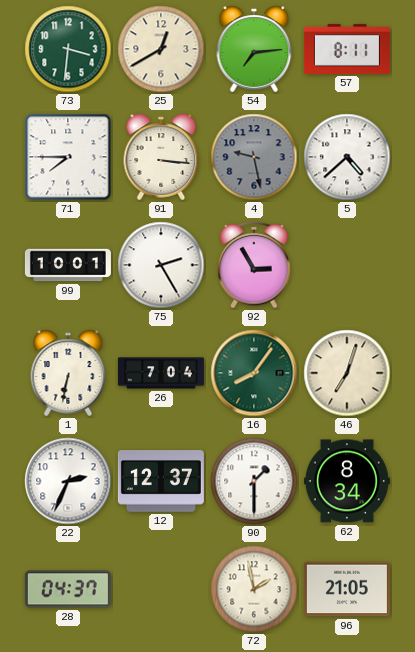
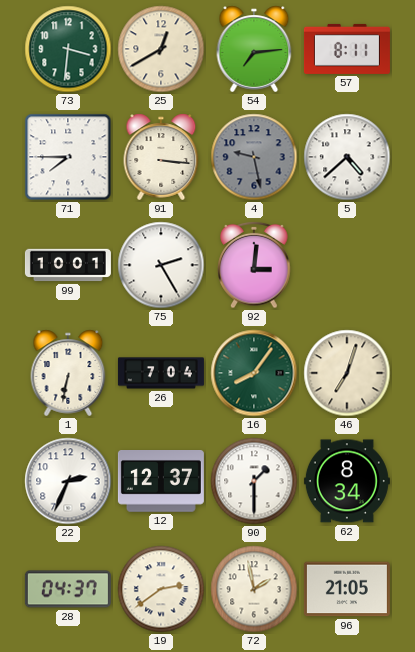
92: 2:55 -> 3:01
19: none -> 2:39
